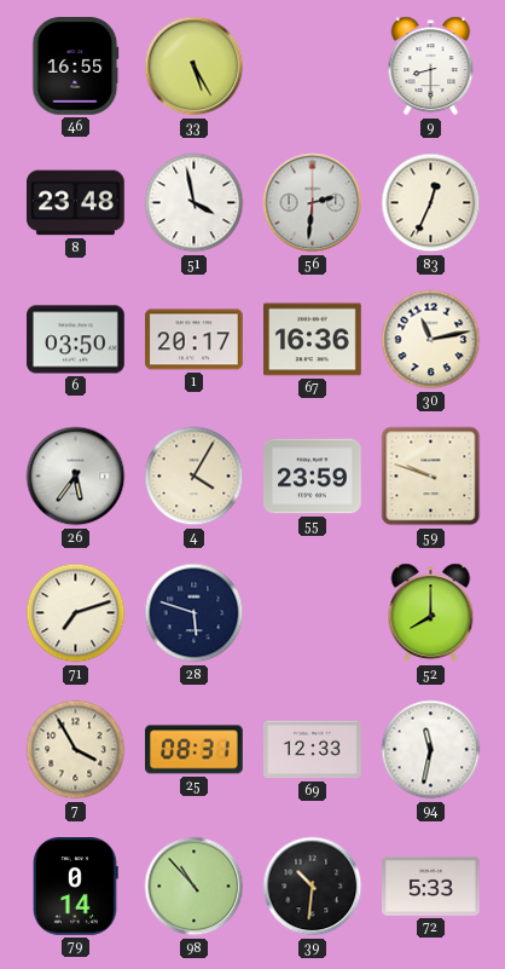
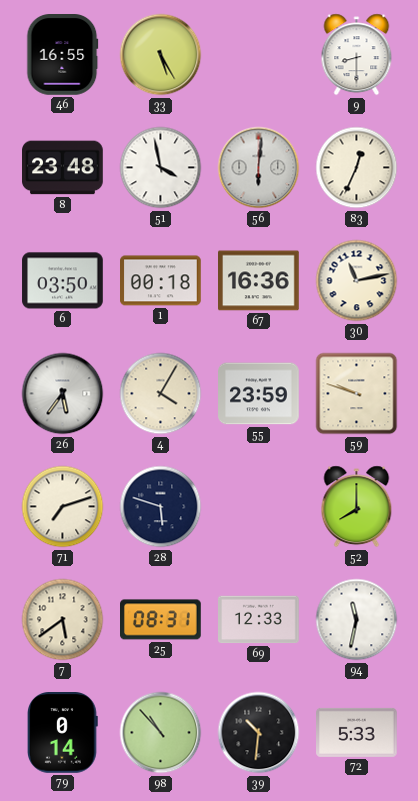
56: 2:31 -> 6:01
1: 20:17 -> 00:18
7: 3:55 -> 5:39
